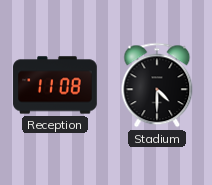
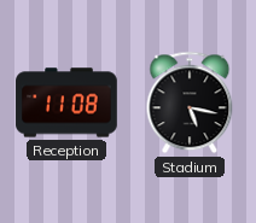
Stadium: 4:30 -> 5:17
